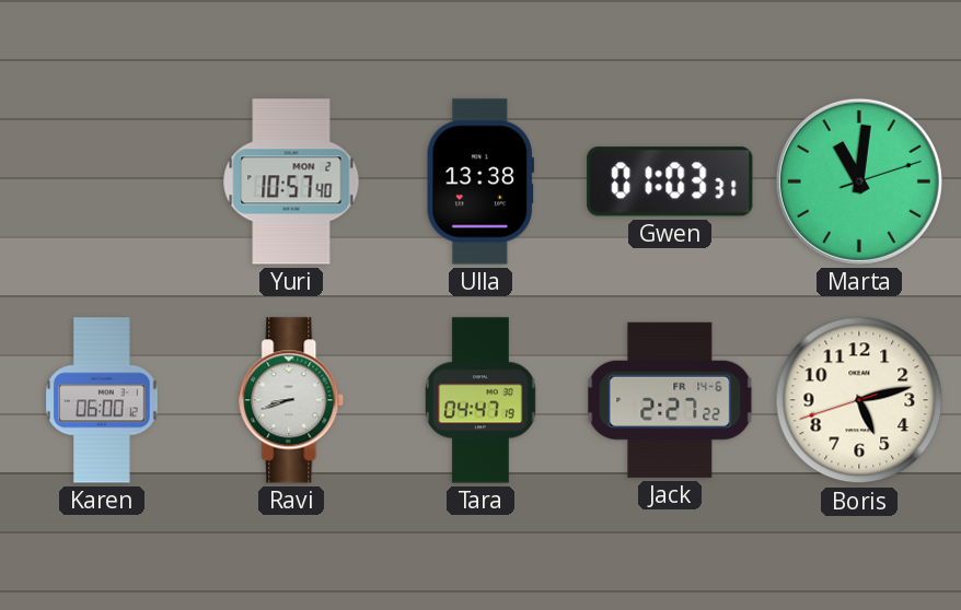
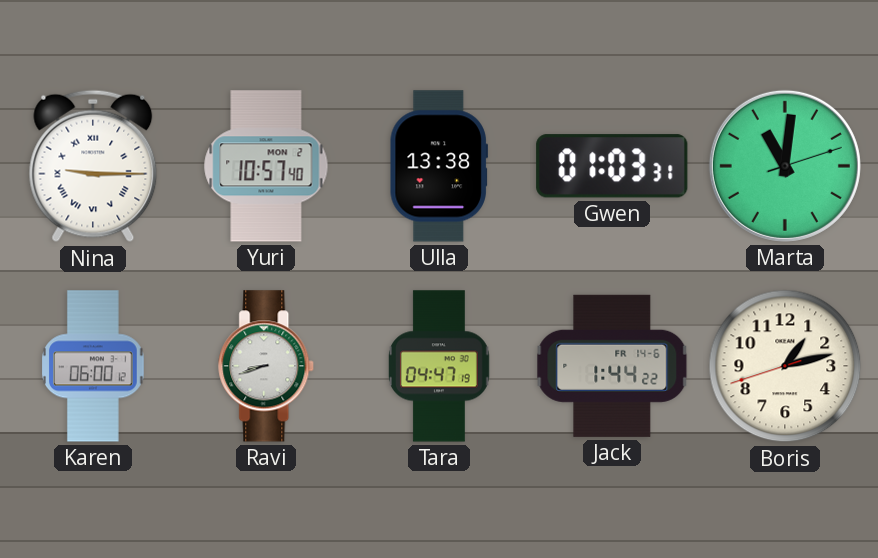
Nina: none -> 9:15
Jack: 2:27 -> 1:44
Boris: 5:12 -> 1:12
